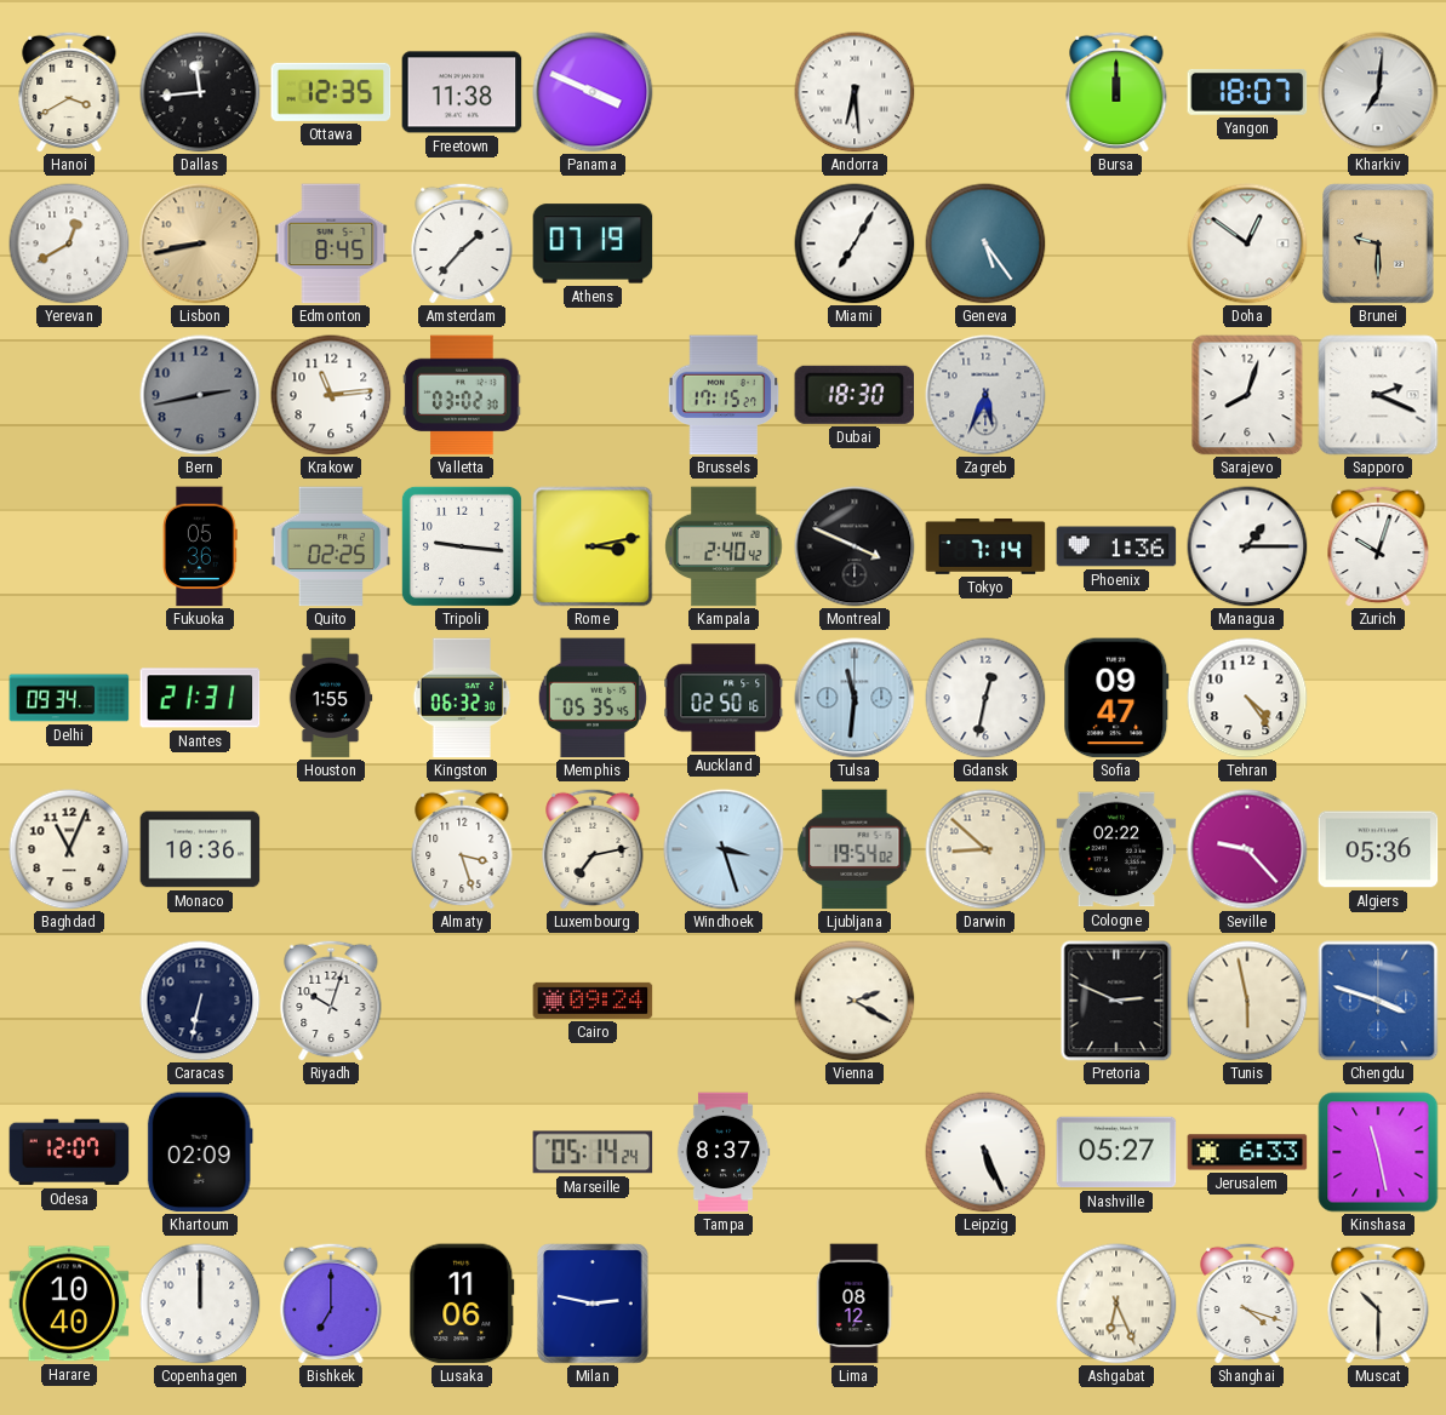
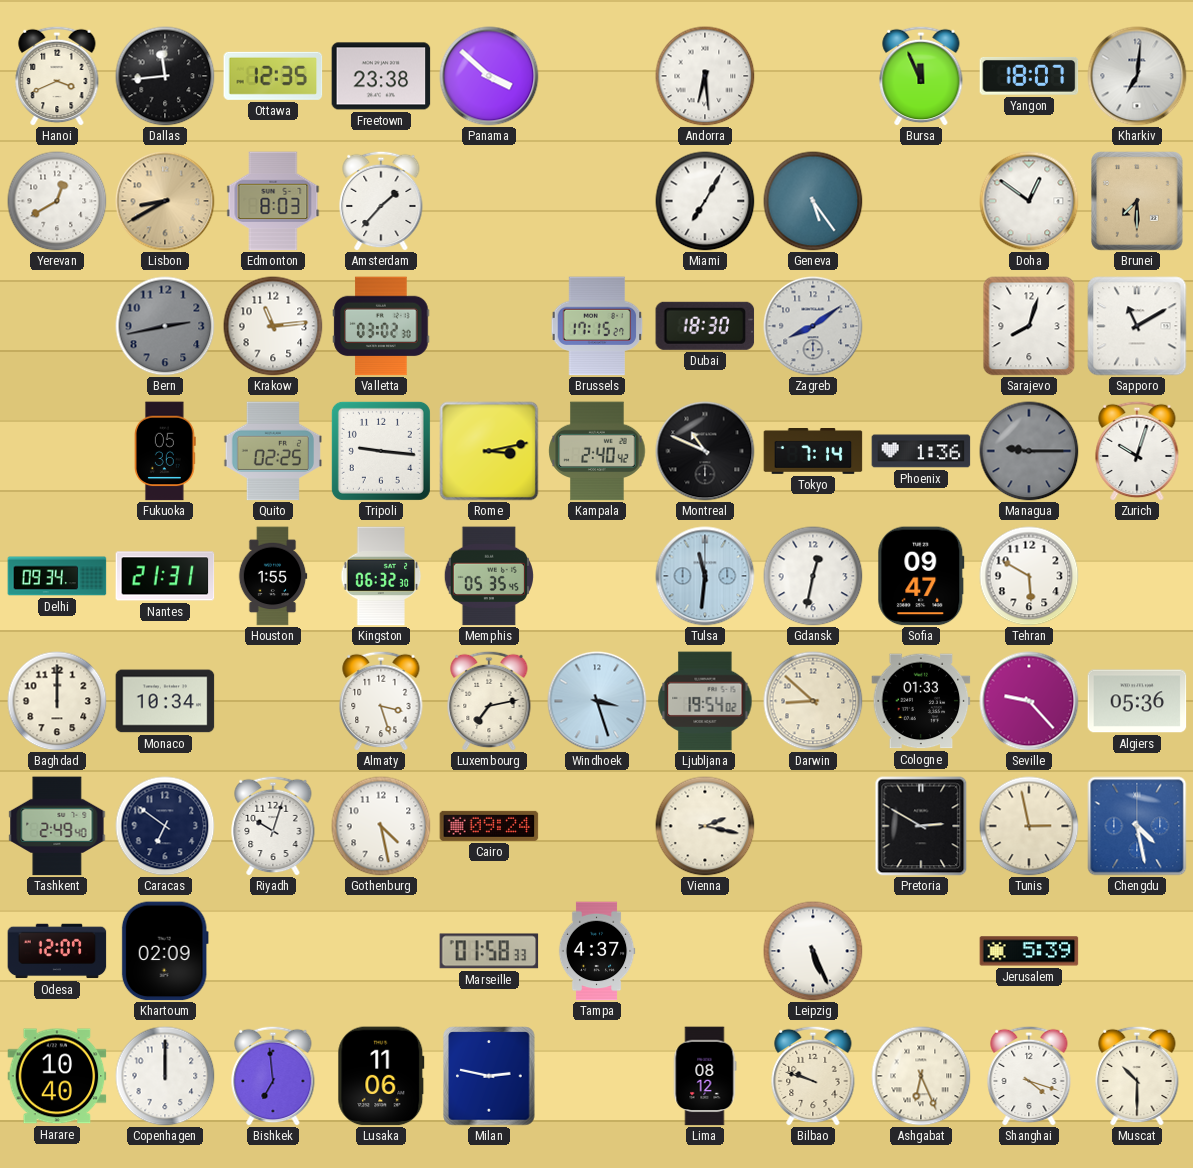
Hanoi: 3:40 -> 3:41
Freetown: 11:38 -> 23:38
Panama: 3:49 -> 3:52
Bursa: 12:00 -> 11:56
Lisbon: 8:43 -> 8:40
Edmonton: 8:45 -> 8:03
Athens: 07:19 -> none
Brunei: 9:30 -> 7:30
Zagreb: 5:34 -> 8:09
Sapporo: 2:19 -> 11:10
Montreal: 3:49 -> 10:49
Managua: 1:15 -> 9:15
Managua dial: white -> grey
Auckland: 02:50 -> none
Tehran: 4:24 -> 5:50
Baghdad: 11:04 -> 12:00
Monaco: 10:36 -> 10:34
Cologne: 02:22 -> 01:33
Tashkent: none -> 2:49
Caracas: 6:32 -> 6:51
Gothenburg: none -> 4:28
Vienna: 2:20 -> 2:17
Pretoria: 2:49 -> 2:50
Tunis: 5:58 -> 2:58
Chengdu: 3:48 -> 4:28
Marseille: 05:14 -> 01:58
Tampa: 8:37 -> 4:37
Nashville: 05:27 -> none
Jerusalem: 6:33 -> 5:39
Kinshasa: 11:28 -> none
Bishkek: 7:00 -> 6:59
Bilbao: none -> 9:48
